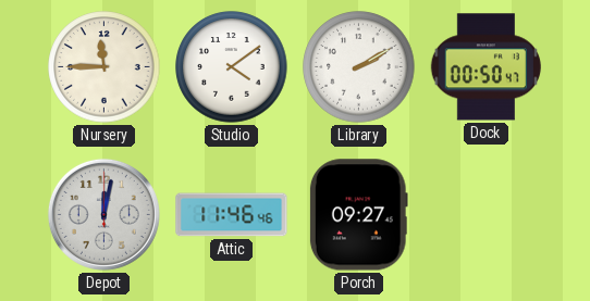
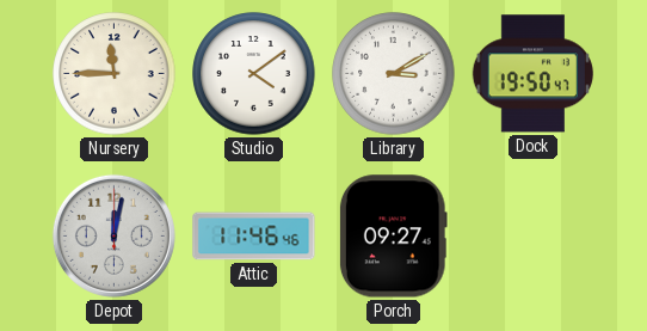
Library: 2:10 -> 3:10
Dock: 00:50 -> 19:50
